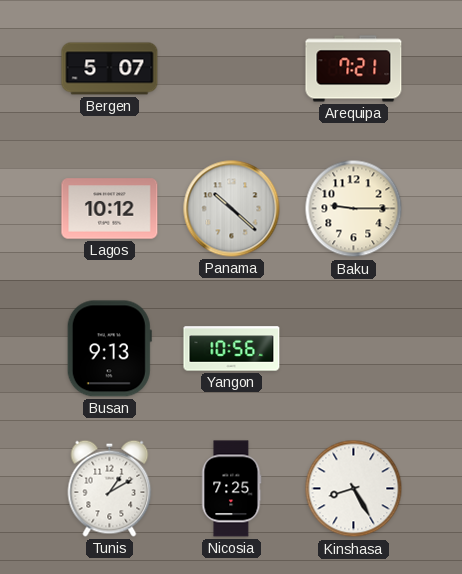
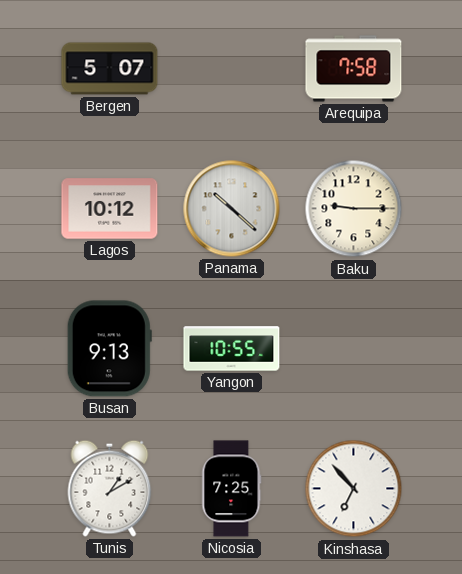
Arequipa: 7:21 -> 7:58
Yangon: 10:56 -> 10:55
Kinshasa: 8:25 -> 6:53
